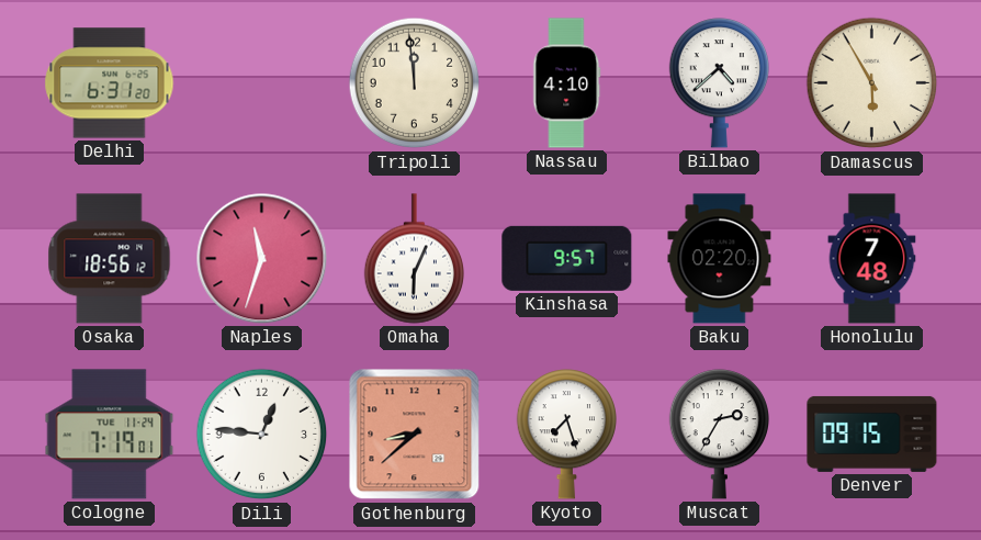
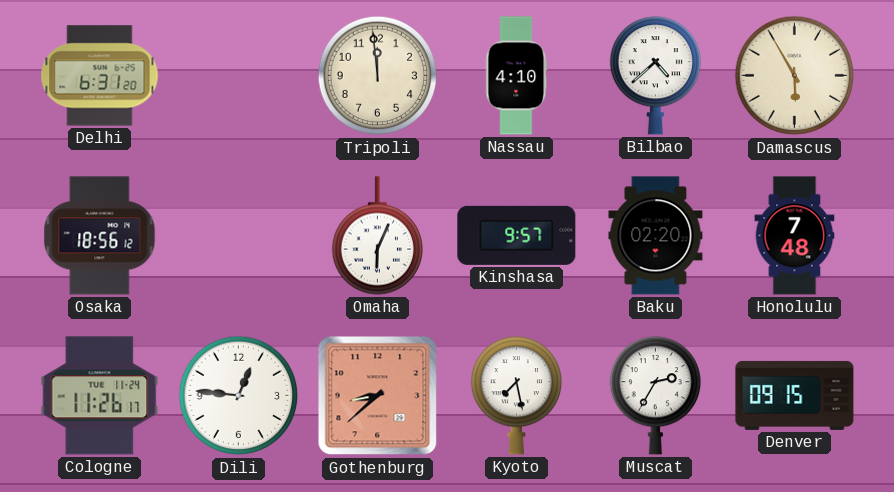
Naples: 11:33 -> none
Cologne: 7:19 -> 11:26
Kyoto: 7:27 -> 7:28
